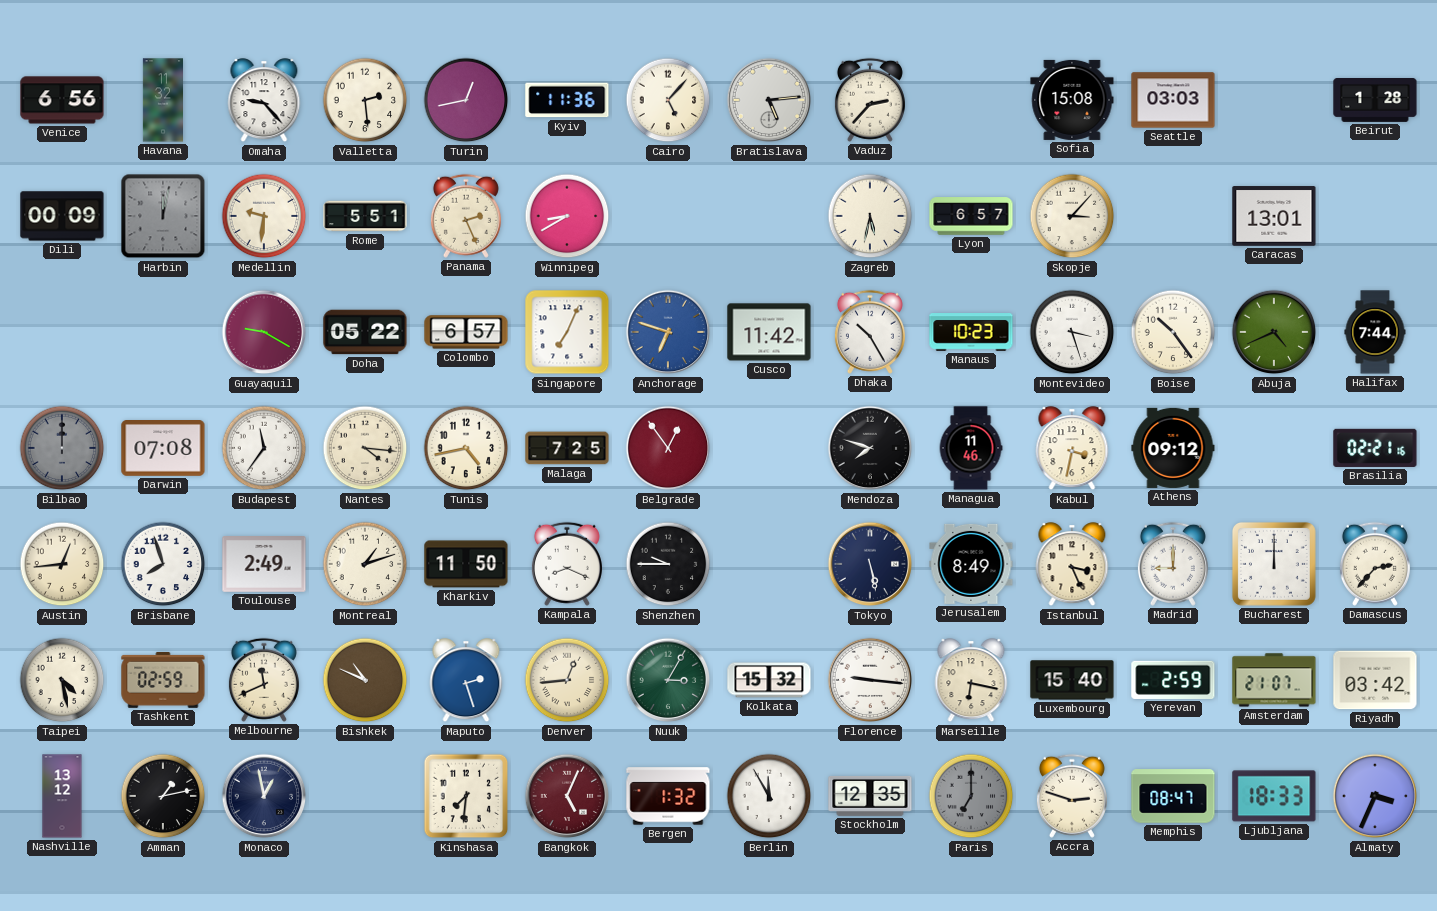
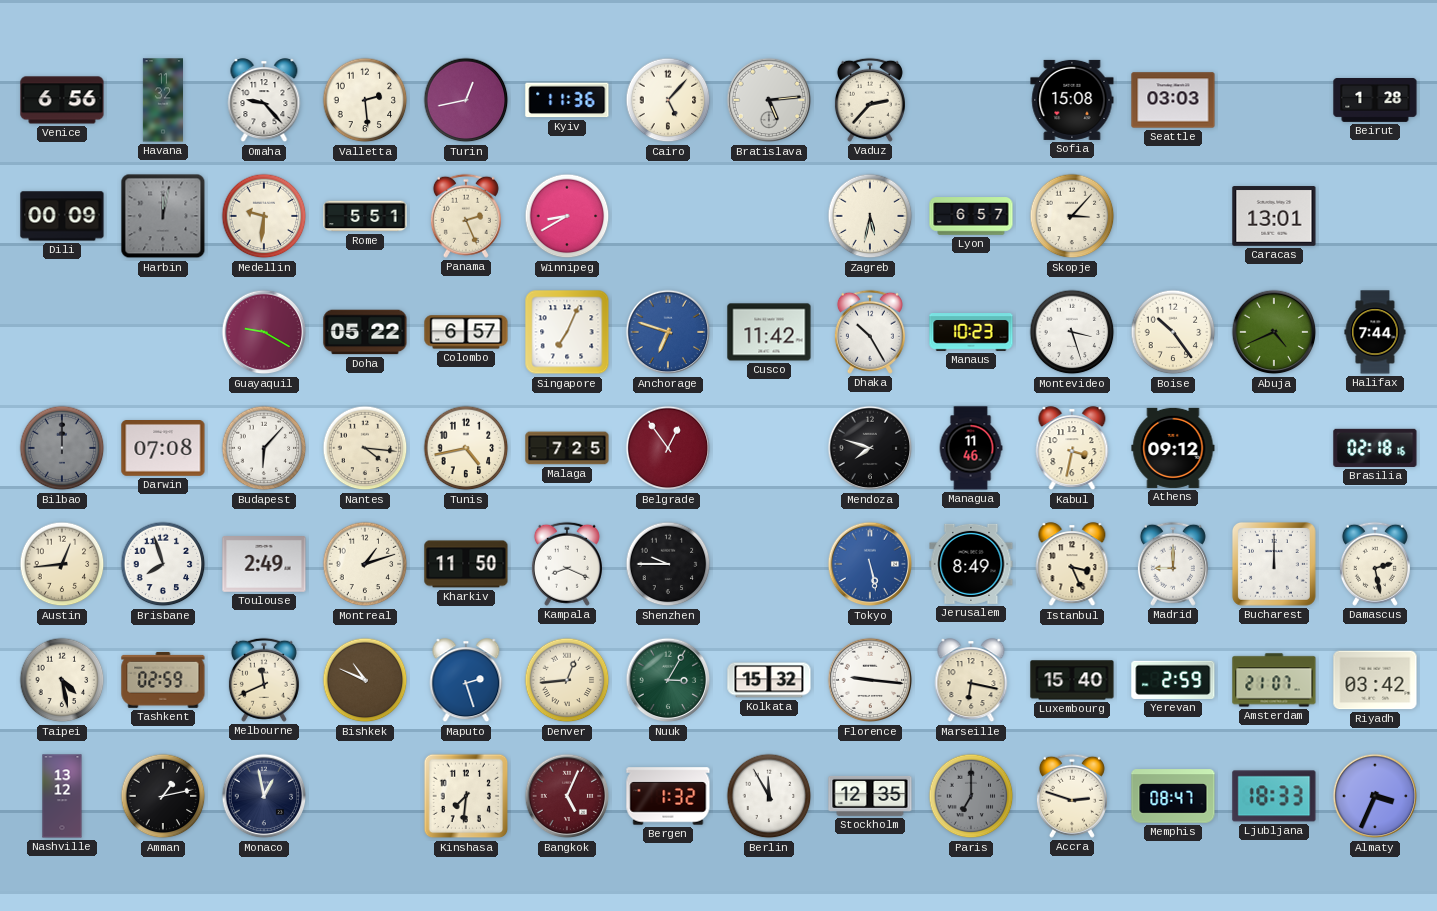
Budapest: 11:36 -> 6:07
Brasilia: 02:21 -> 02:18
Tokyo dial: navy -> blue
Damascus: 2:37 -> 2:28
